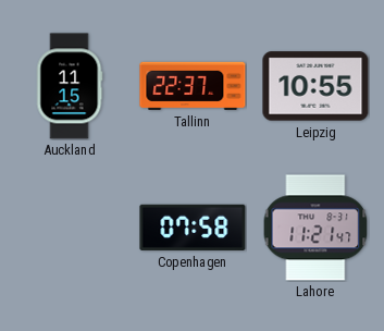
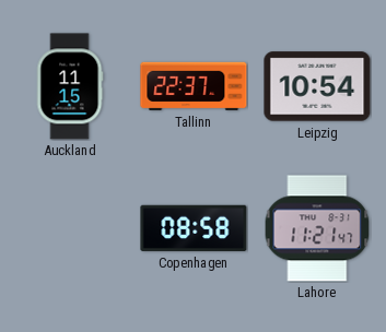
Leipzig: 10:55 -> 10:54
Copenhagen: 07:58 -> 08:58
